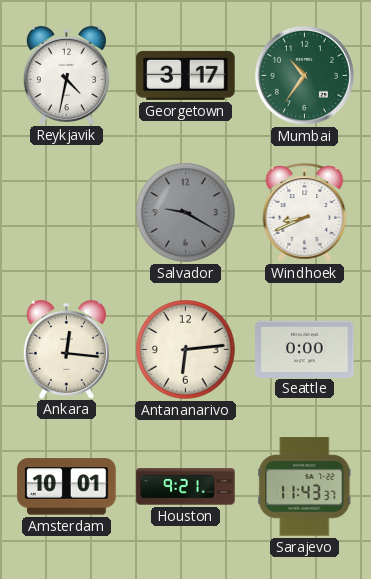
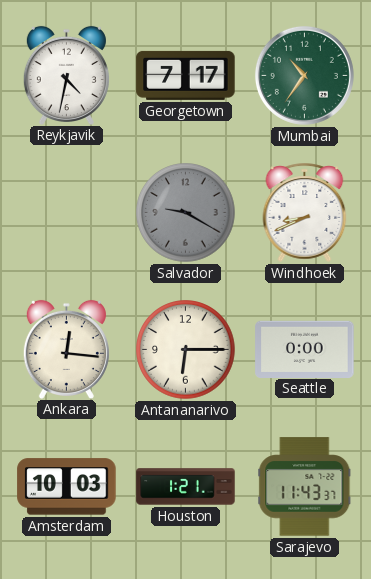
Georgetown: 3:17 -> 7:17
Antananarivo: 6:14 -> 6:15
Amsterdam: 10:01 -> 10:03
Houston: 9:21 -> 1:21
